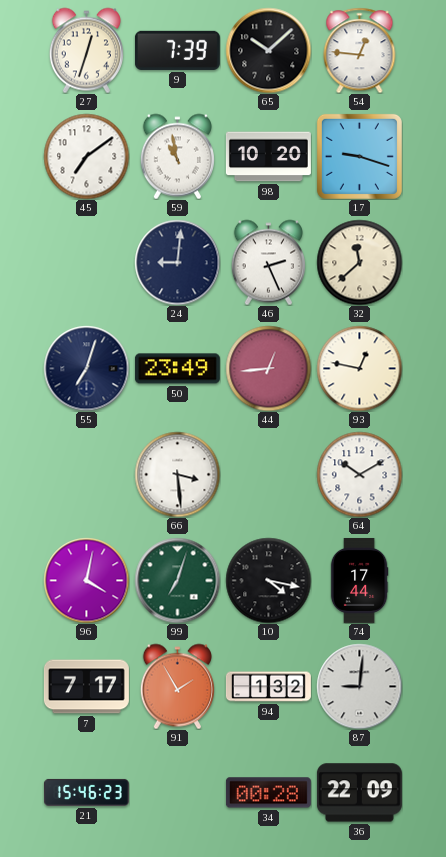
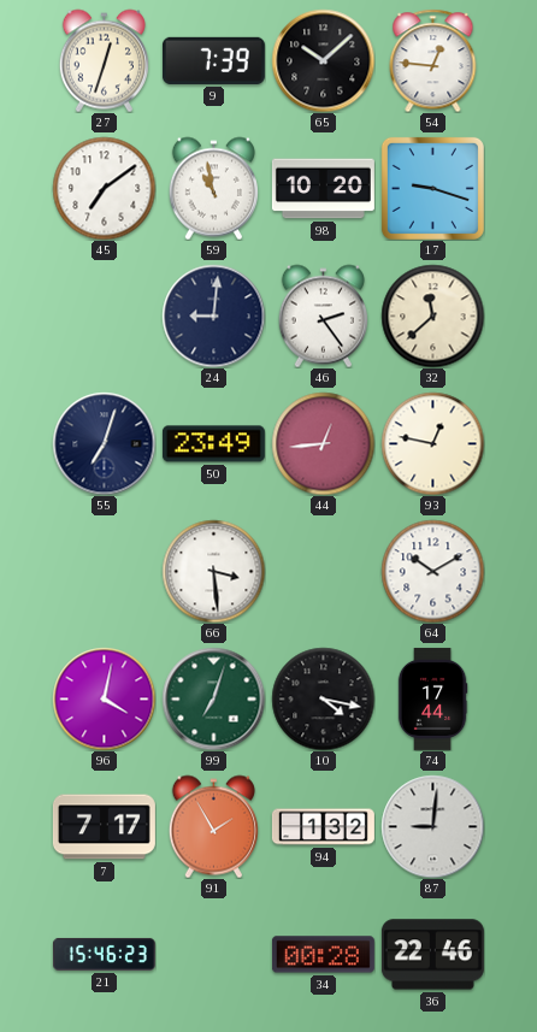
46: 2:26 -> 2:24
36: 22:09 -> 22:46
